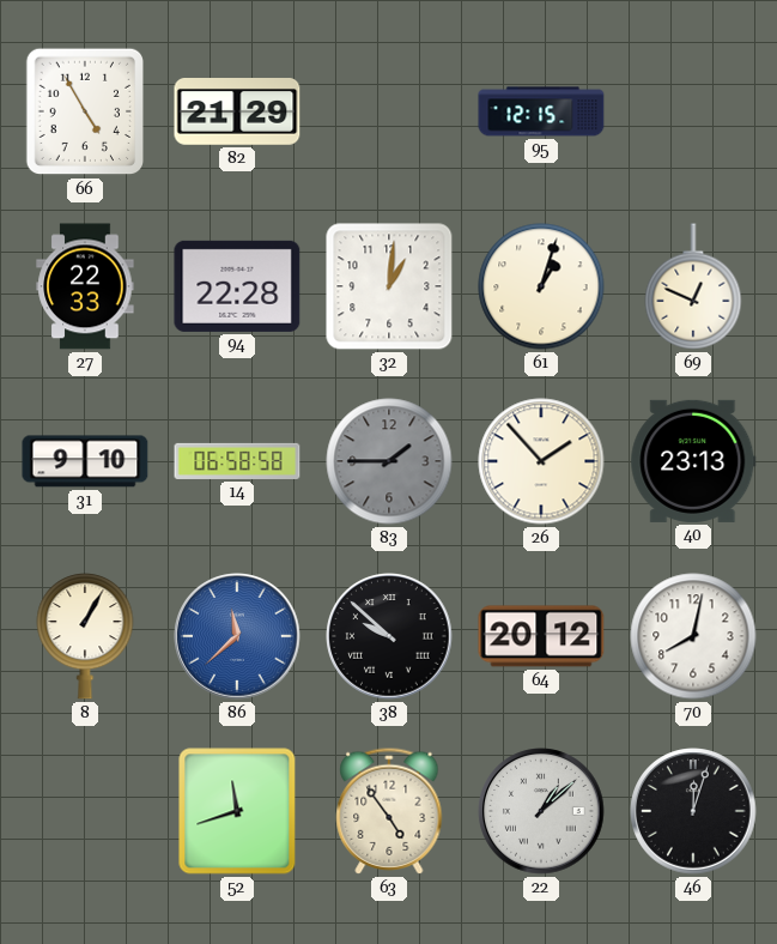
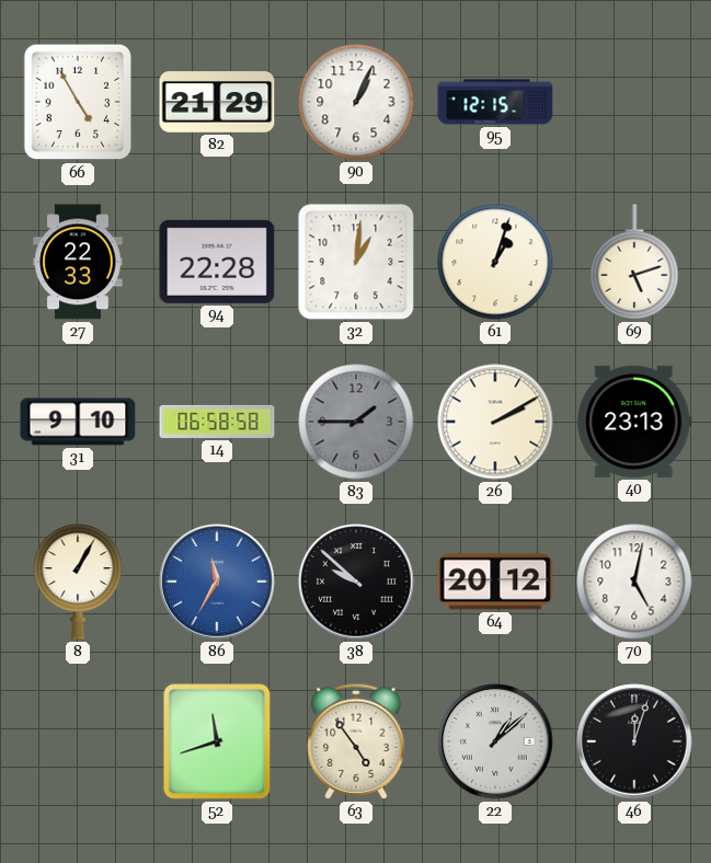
90: none -> 1:04
69: 12:49 -> 5:12
26: 1:53 -> 2:10
86: 11:38 -> 11:35
70: 8:02 -> 5:02
